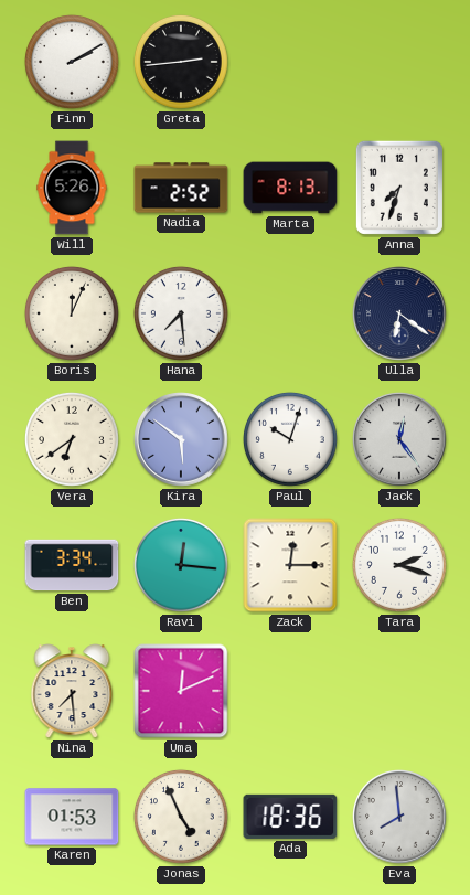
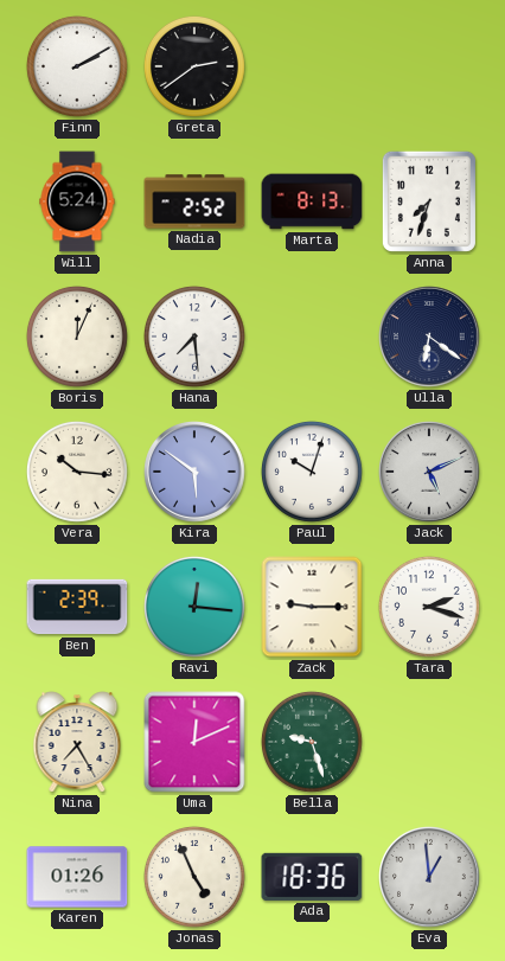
Greta: 2:44 -> 2:39
Will: 5:26 -> 5:24
Vera: 6:39 -> 10:16
Jack: 12:24 -> 5:11
Ben: 3:34 -> 2:39
Zack: 12:15 -> 9:15
Nina: 7:29 -> 7:25
Bella: none -> 9:27
Karen: 01:53 -> 01:26
Eva: 7:59 -> 12:59
